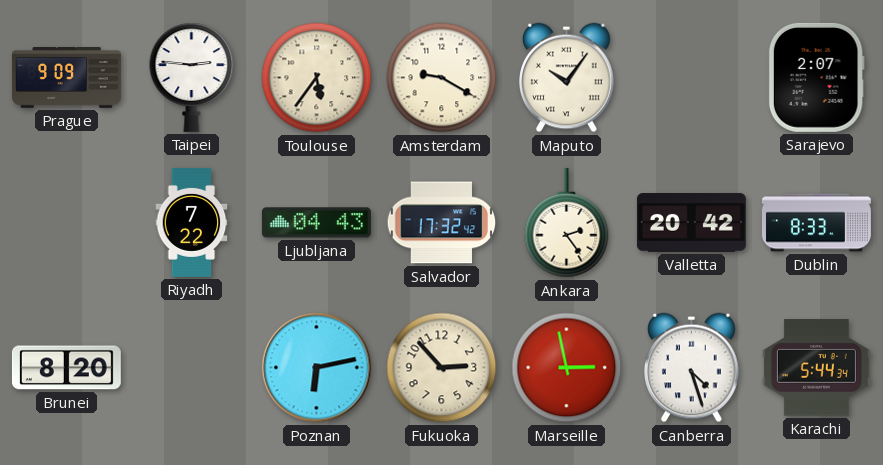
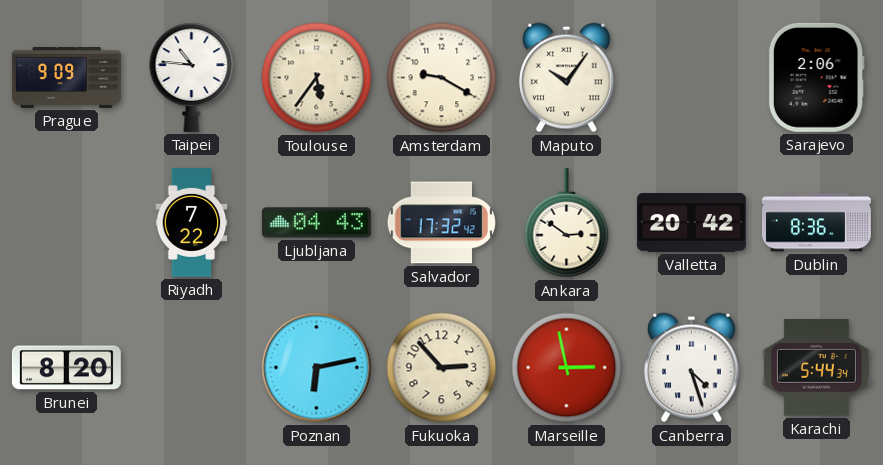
Taipei: 2:46 -> 10:46
Sarajevo: 2:07 -> 2:06
Ankara: 2:24 -> 2:51
Dublin: 8:33 -> 8:36
